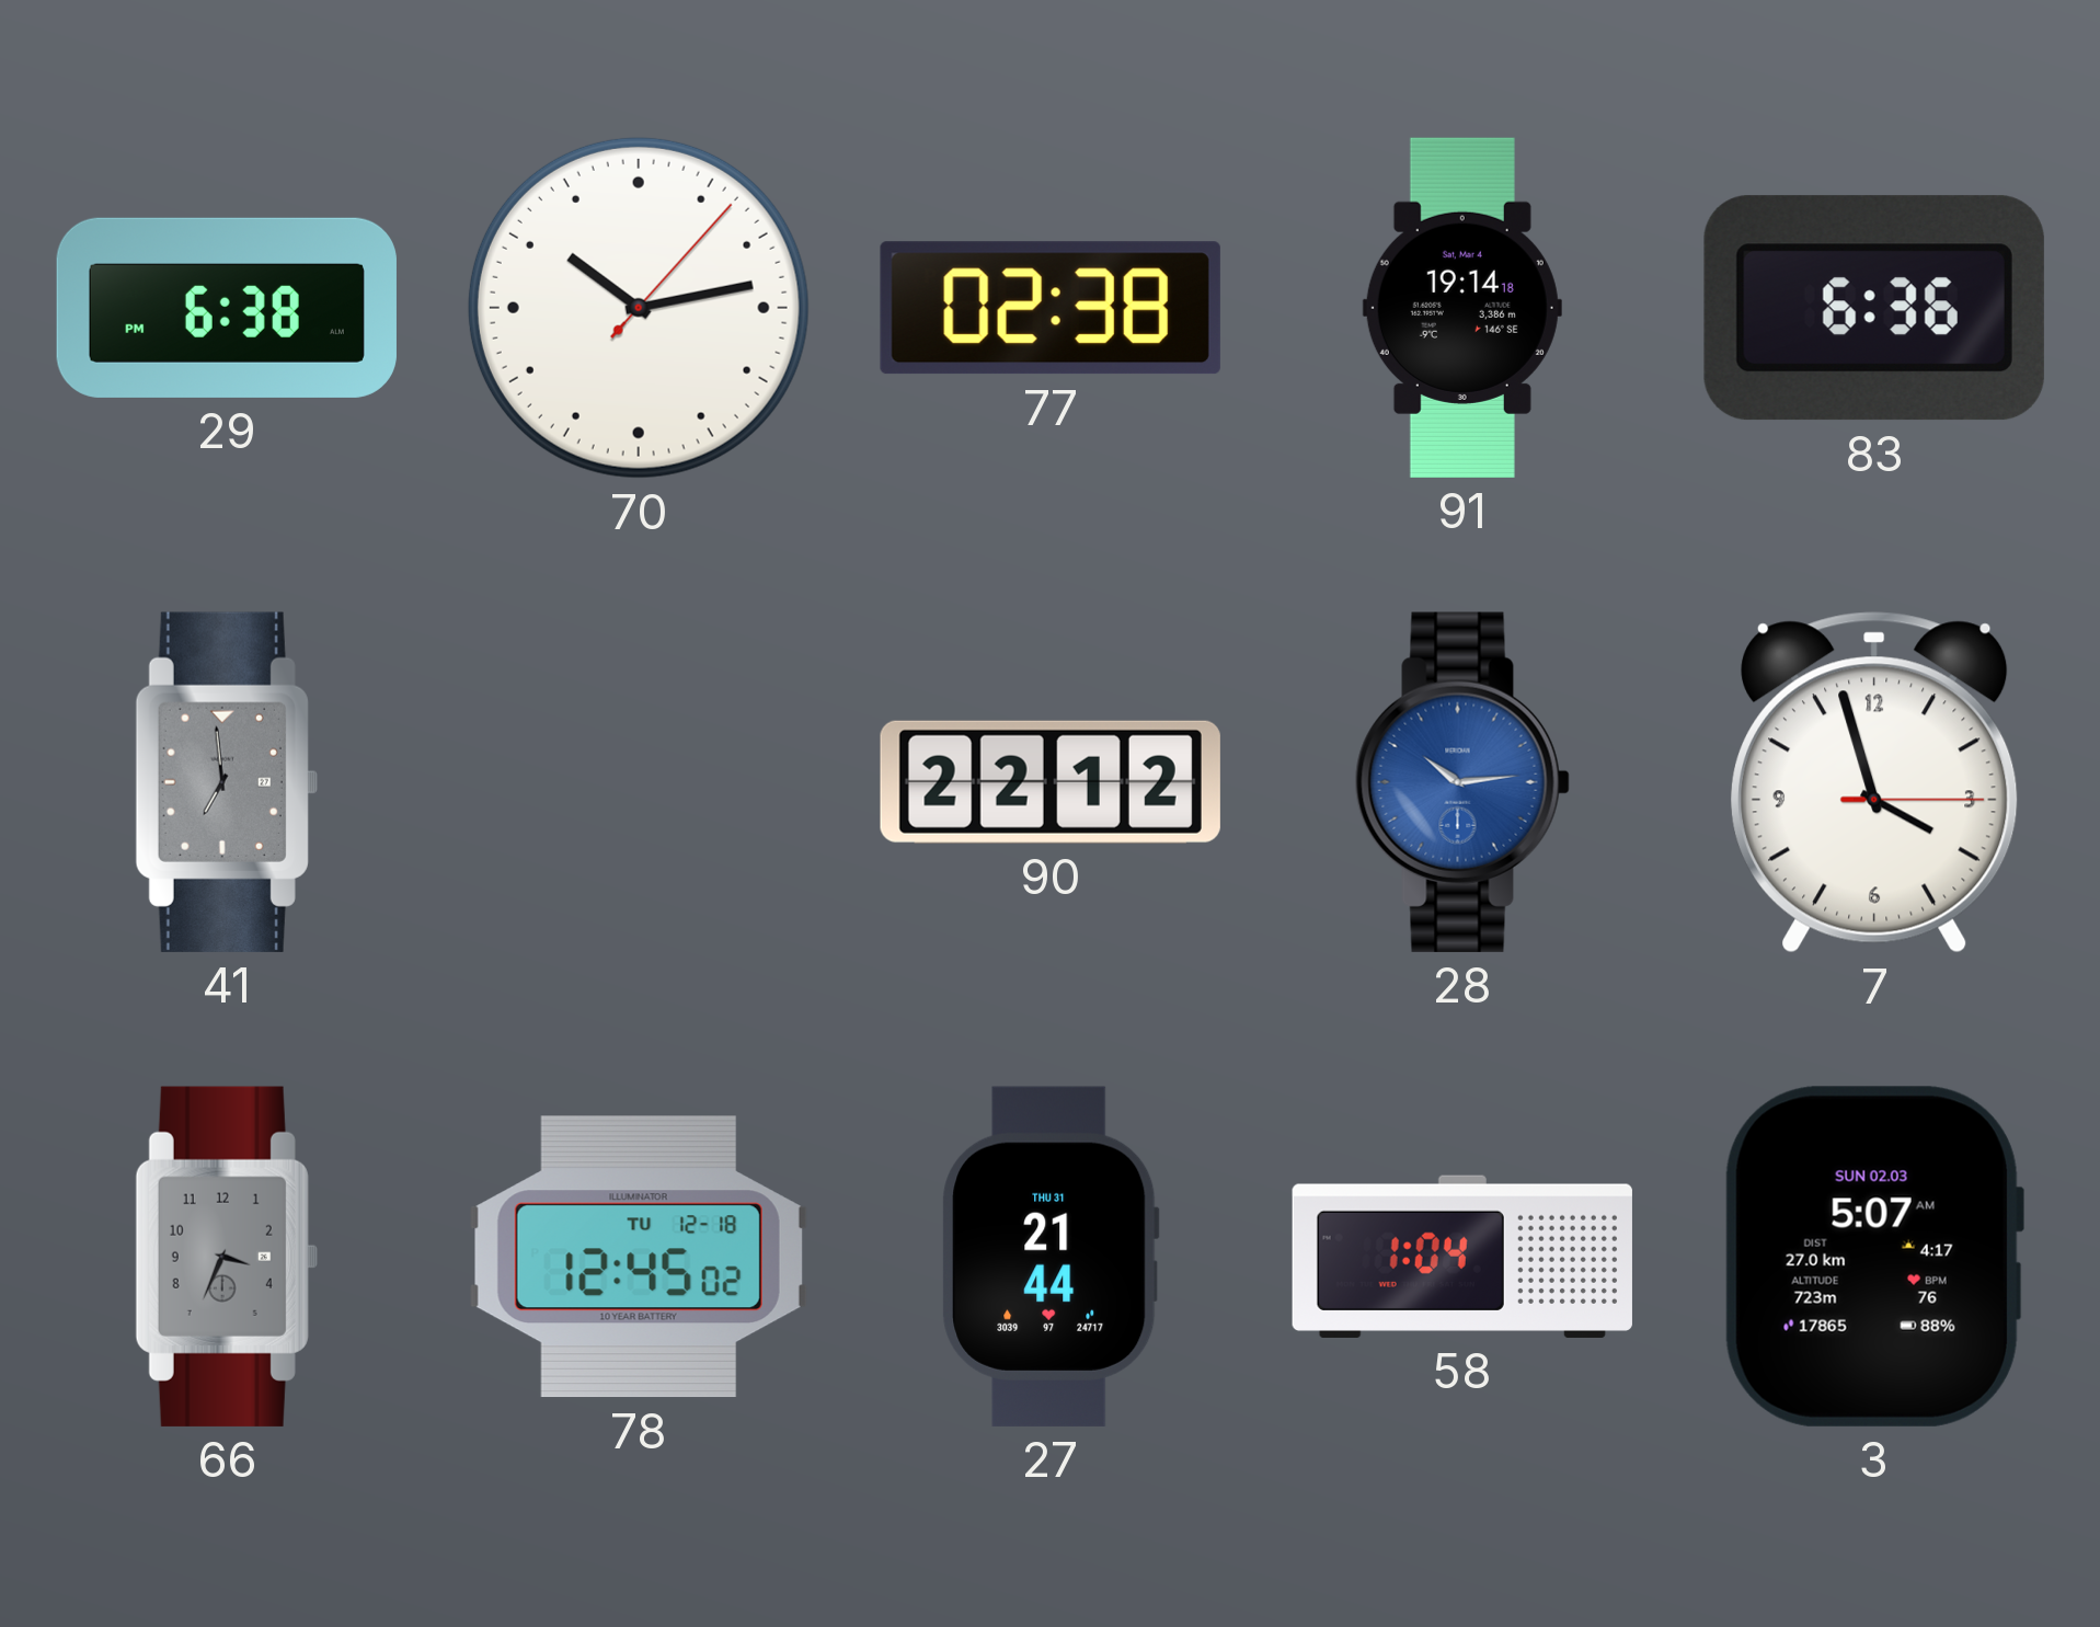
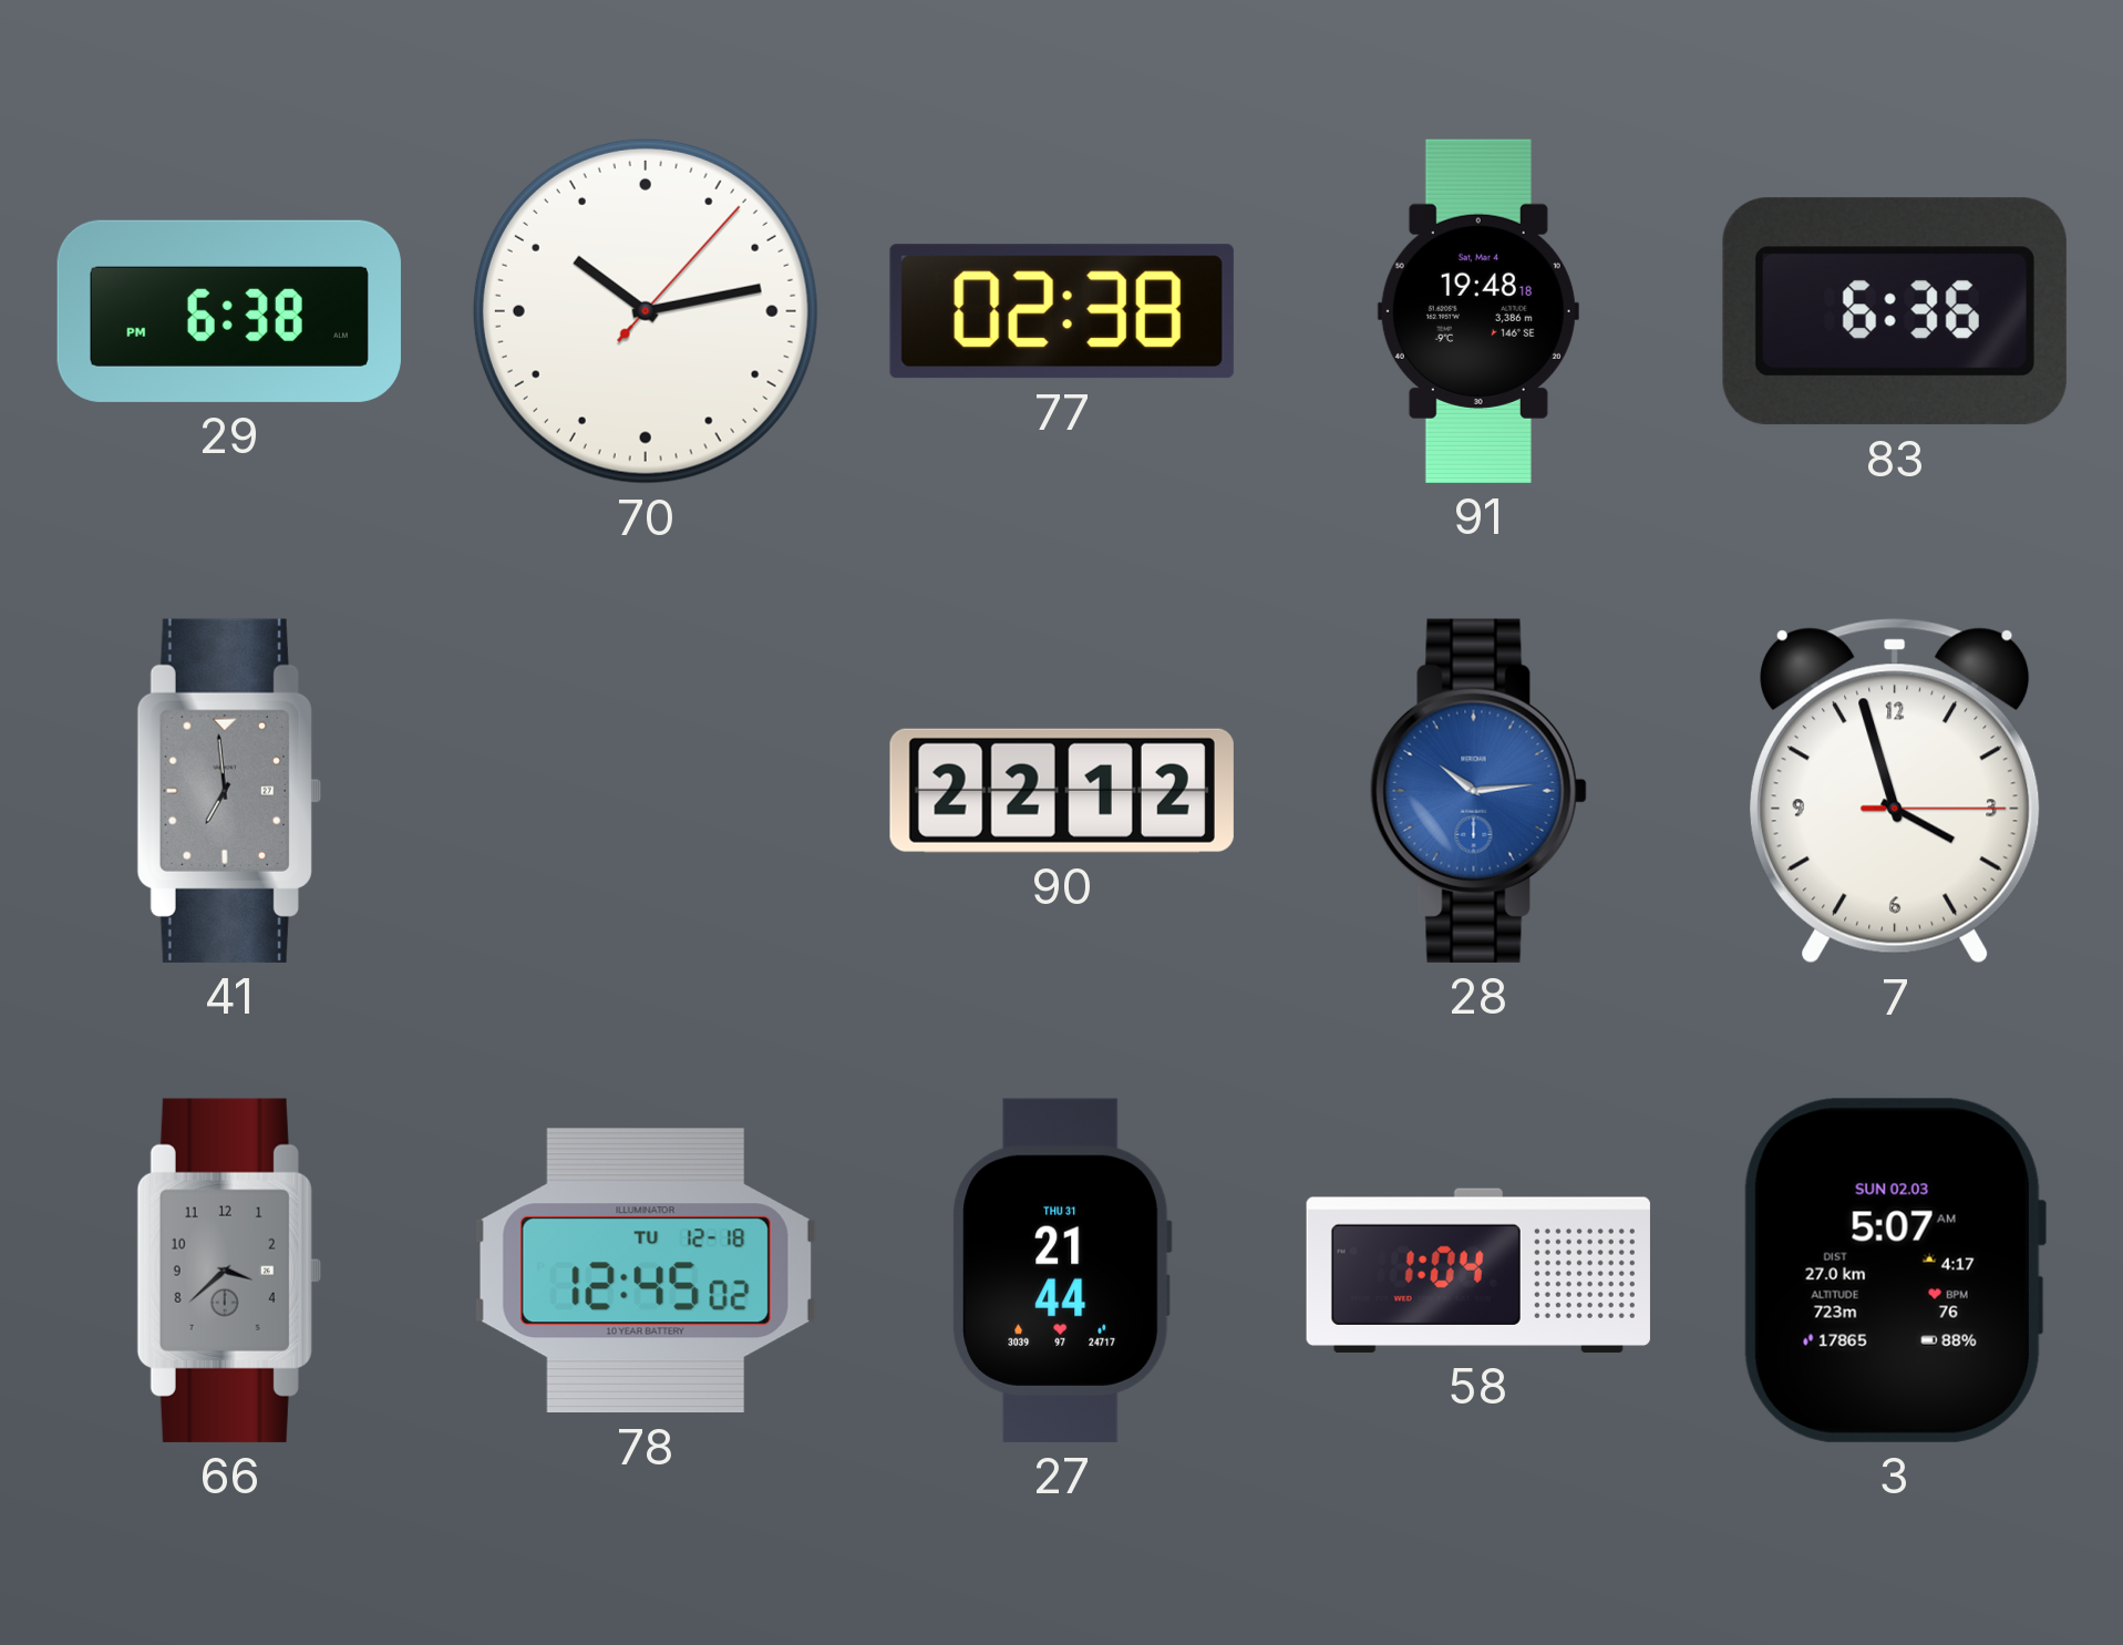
91: 19:14 -> 19:48
66: 3:34 -> 3:38
